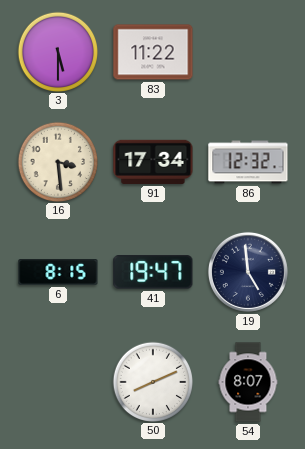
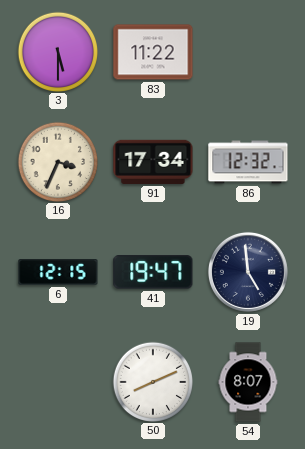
16: 3:29 -> 3:34
6: 8:15 -> 12:15
